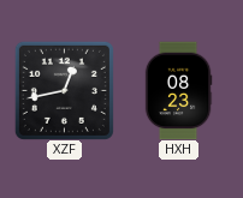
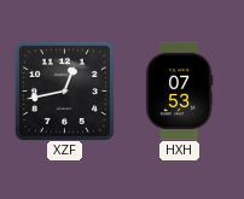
HXH: 08:23 -> 07:53
